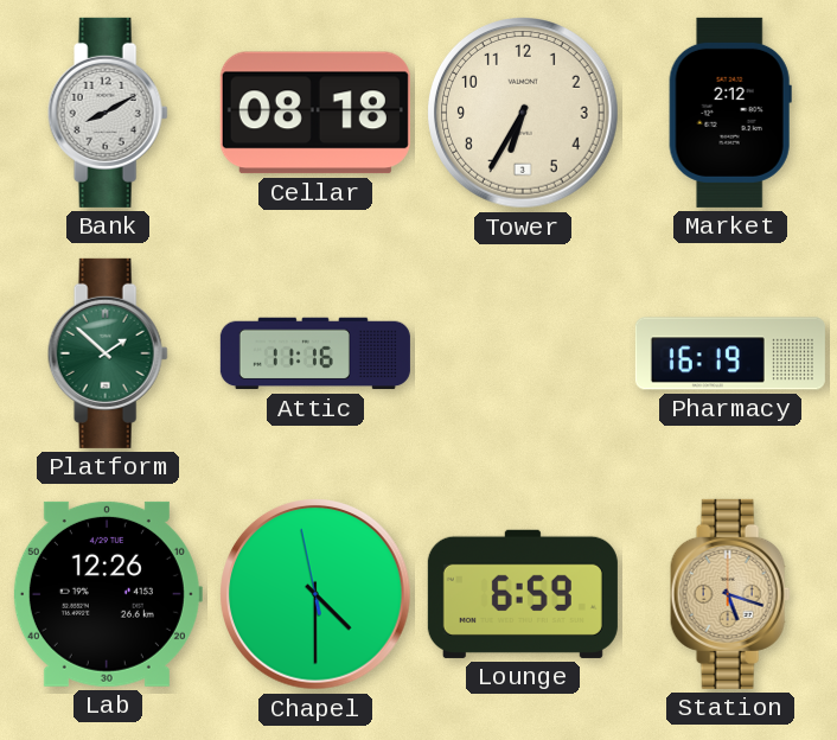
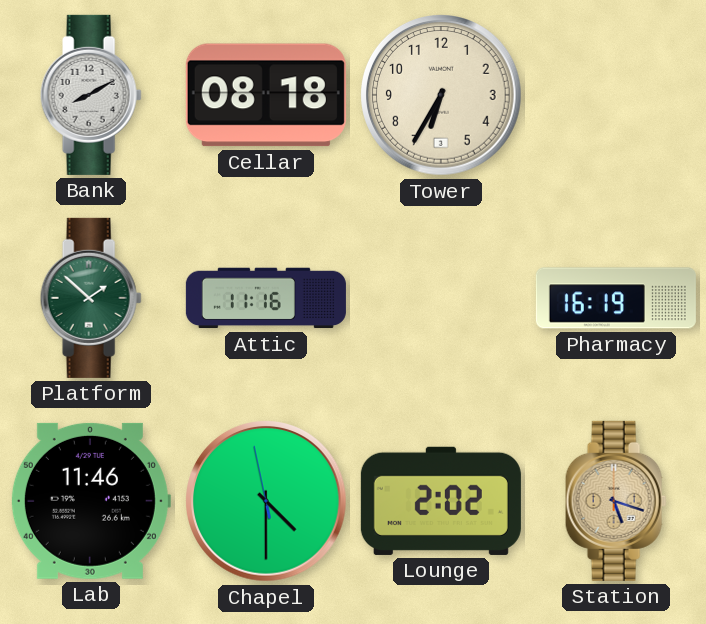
Market: 2:12 -> none
Lab: 12:26 -> 11:46
Lounge: 6:59 -> 2:02
